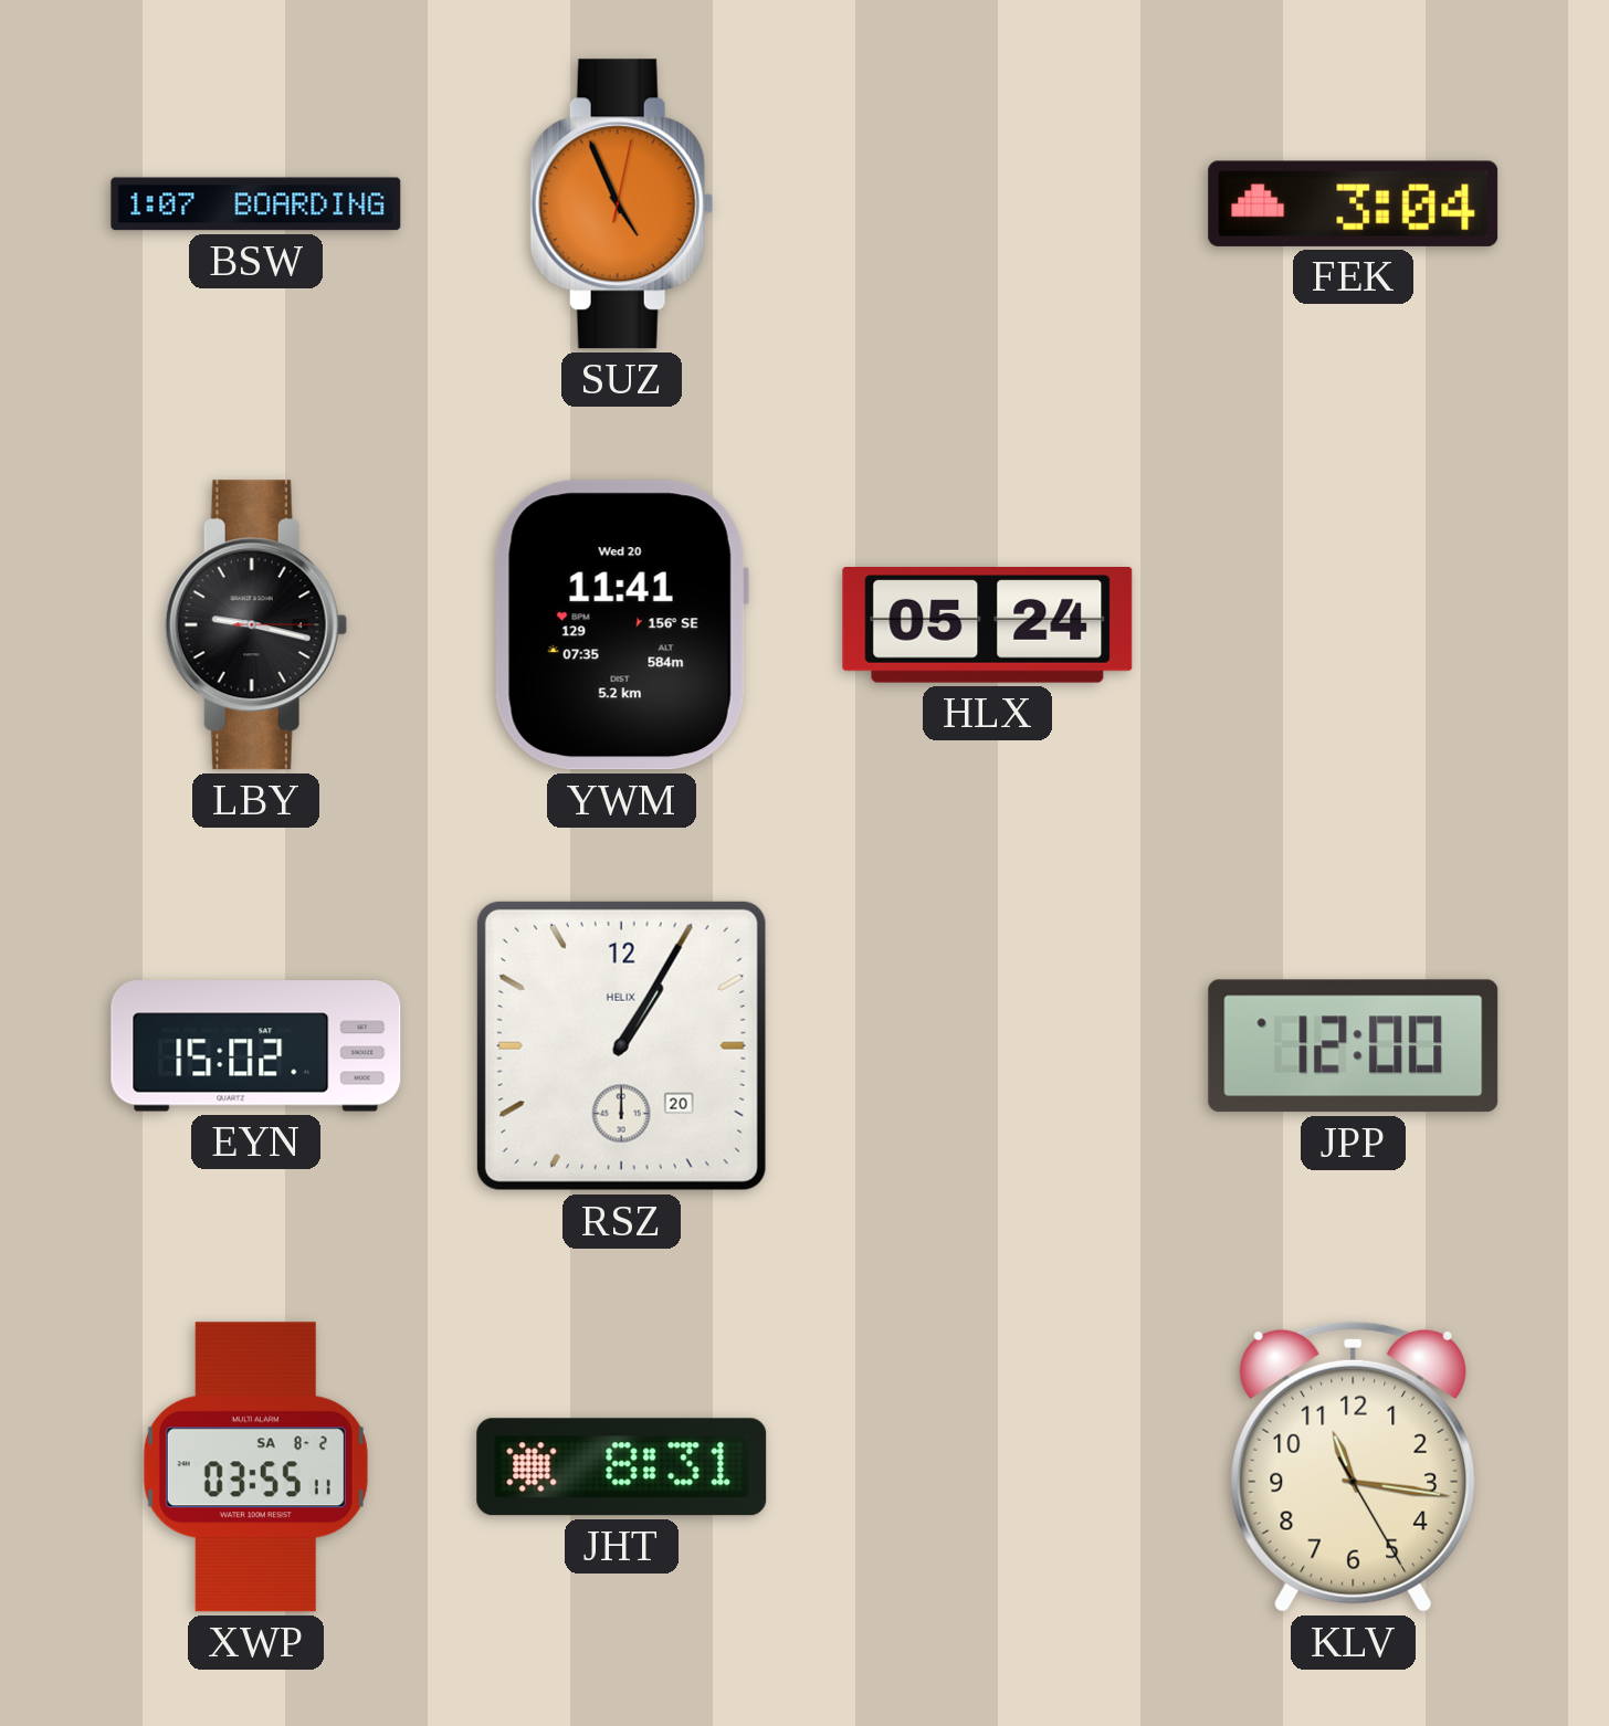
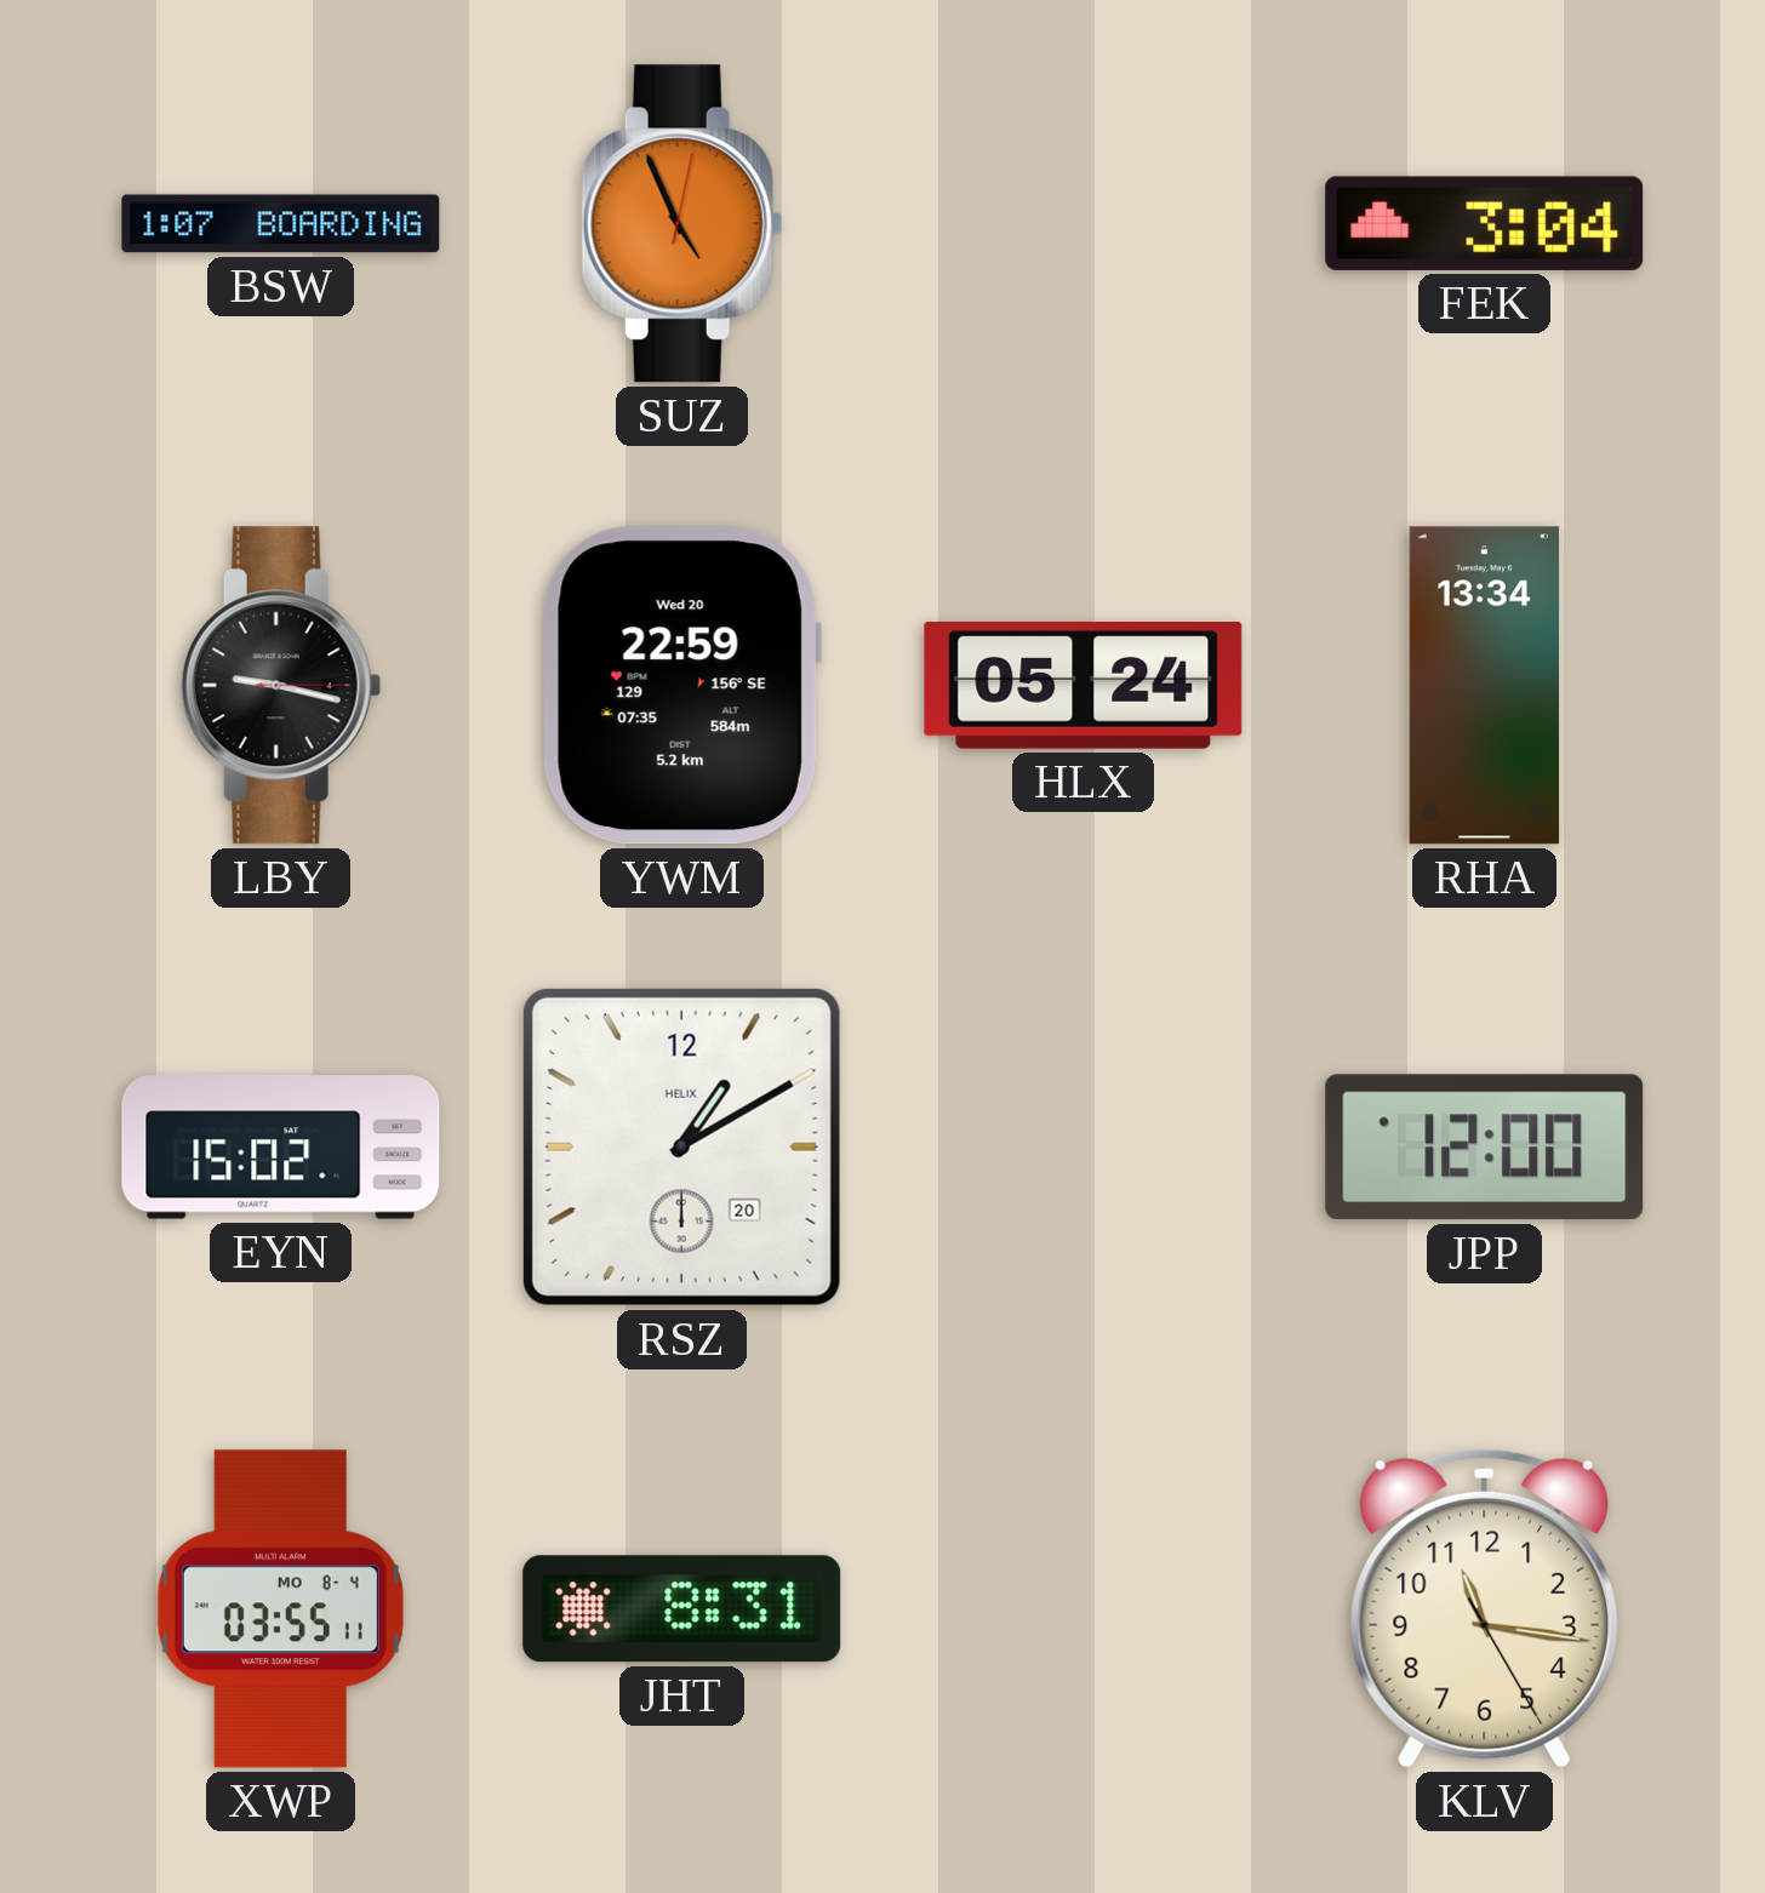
YWM: 11:41 -> 22:59
RHA: none -> 13:34
RSZ: 1:05 -> 1:10
XWP date: SA 8-2 -> MO 8-4
